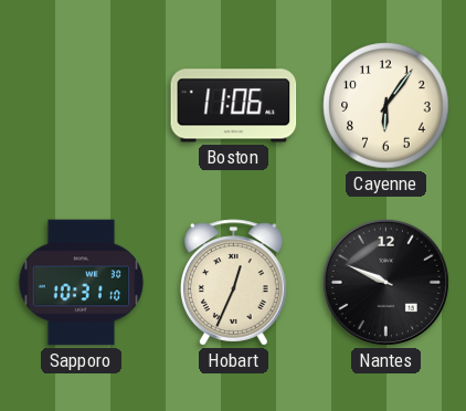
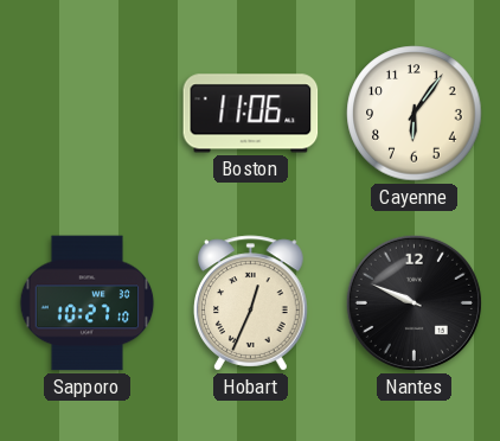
Sapporo: 10:31 -> 10:27
